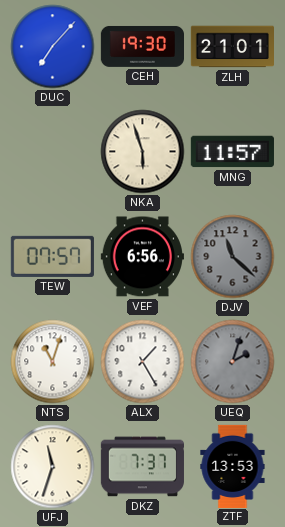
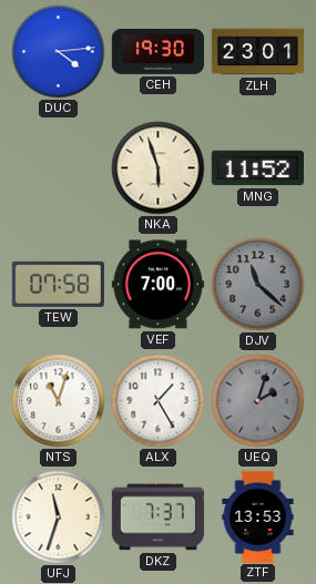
DUC: 7:07 -> 4:14
ZLH: 21:01 -> 23:01
MNG: 11:57 -> 11:52
TEW: 07:57 -> 07:58
VEF: 6:56 -> 7:00
